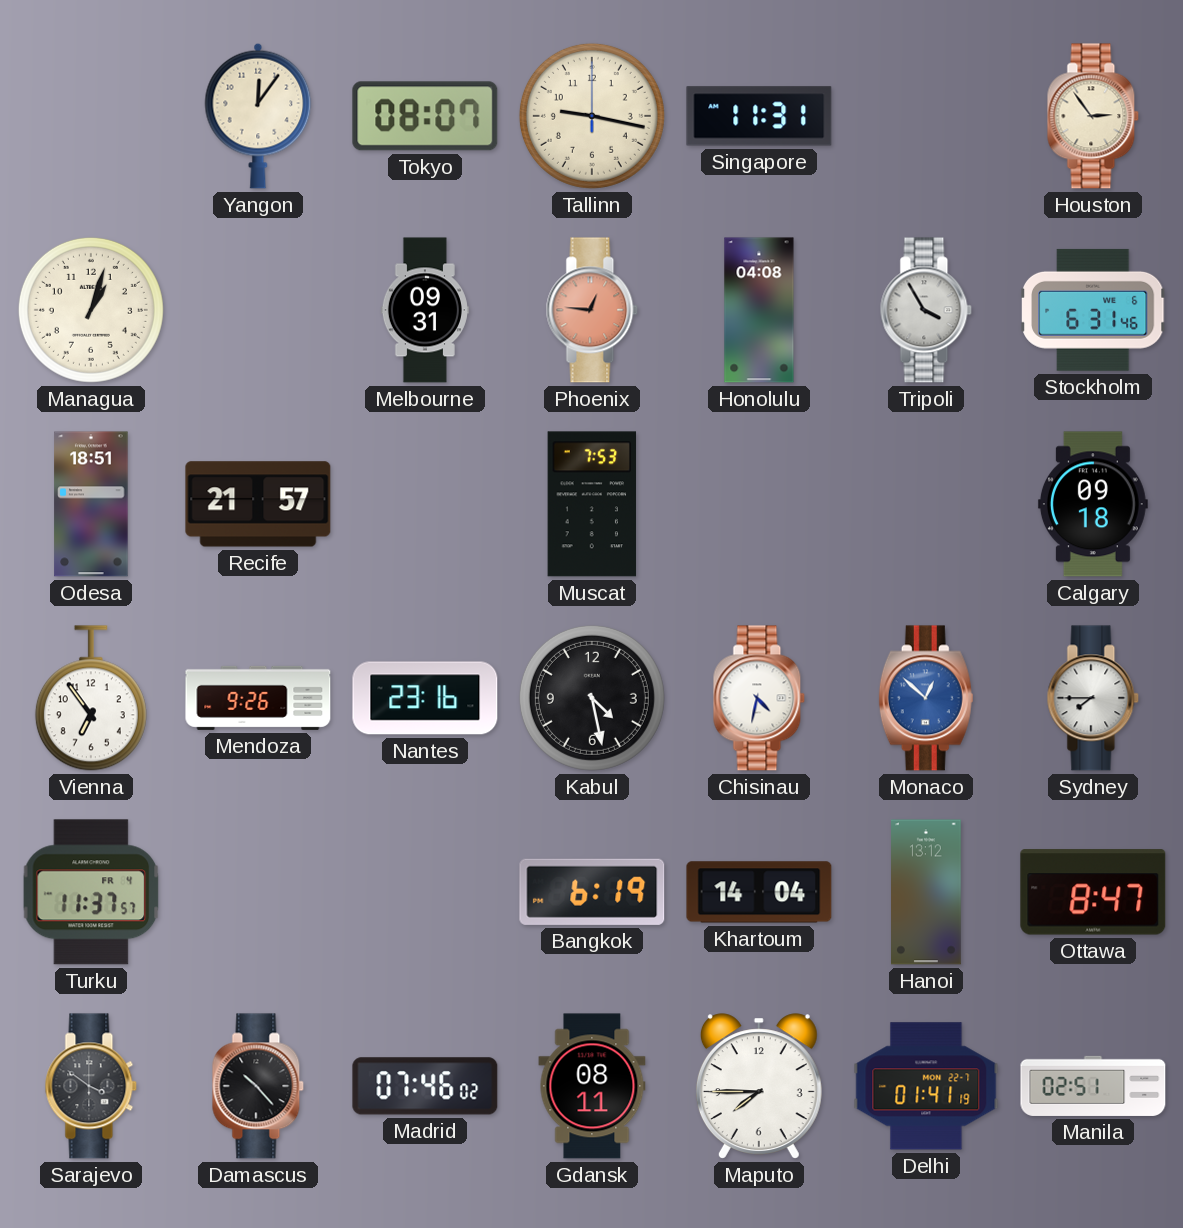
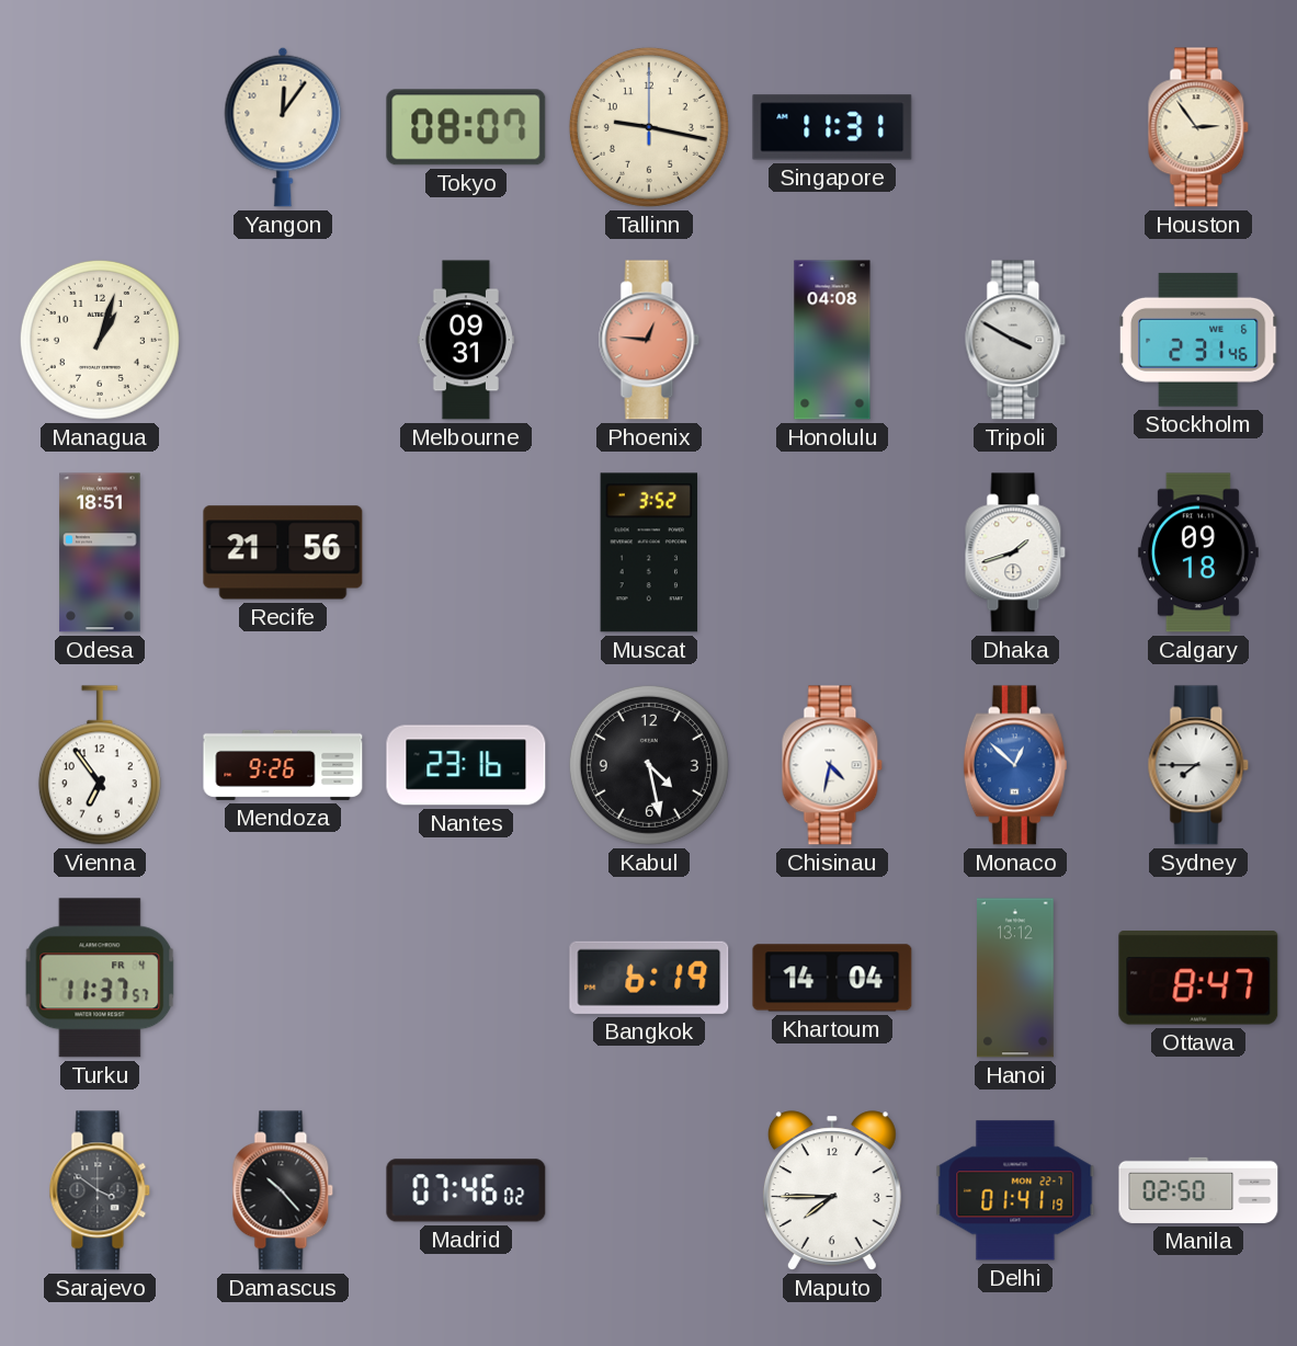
Tripoli: 3:55 -> 3:50
Stockholm: 6:31 -> 2:31
Recife: 21:57 -> 21:56
Muscat: 7:53 -> 3:52
Dhaka: none -> 1:42
Gdansk: 08:11 -> none
Manila: 02:51 -> 02:50
